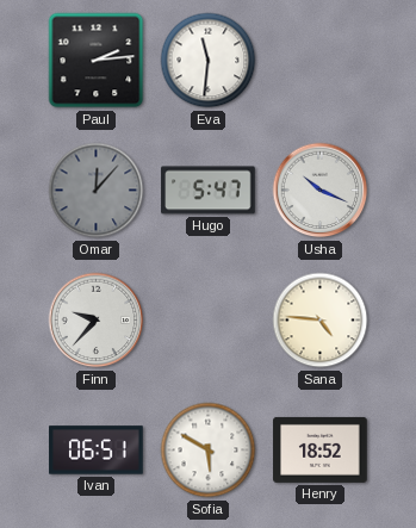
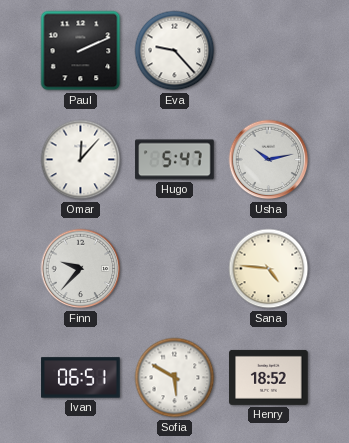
Paul: 2:14 -> 2:11
Eva: 11:31 -> 9:23
Omar dial: grey -> white
Usha: 10:19 -> 10:13
